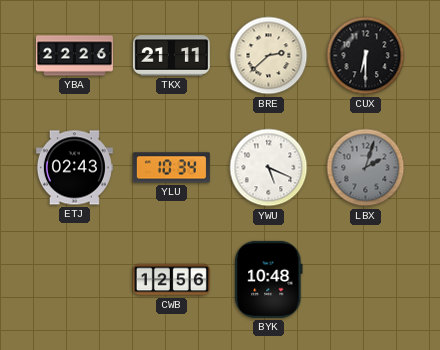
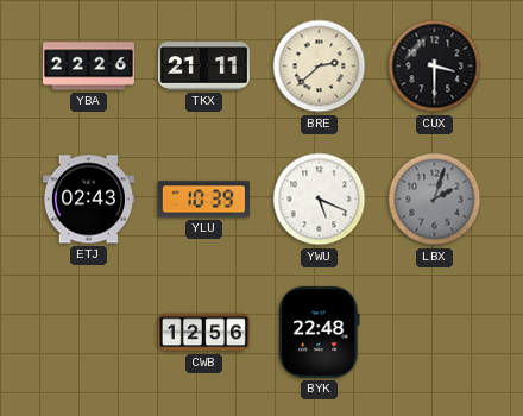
CUX: 6:30 -> 3:30
YLU: 10:34 -> 10:39
BYK: 10:48 -> 22:48
